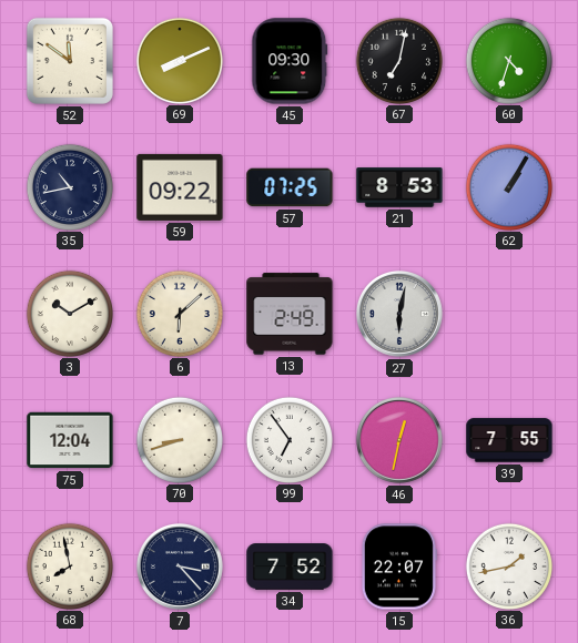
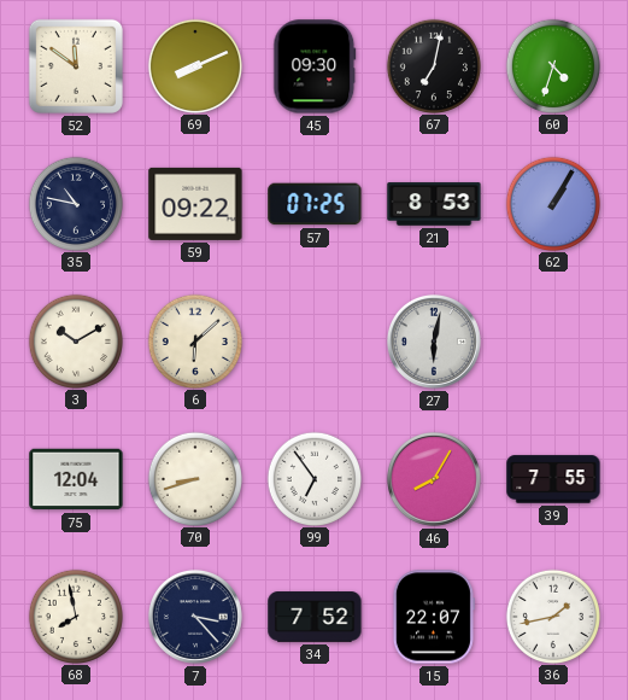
35: 10:43 -> 10:47
13: 2:49 -> none
46: 12:32 -> 8:05
